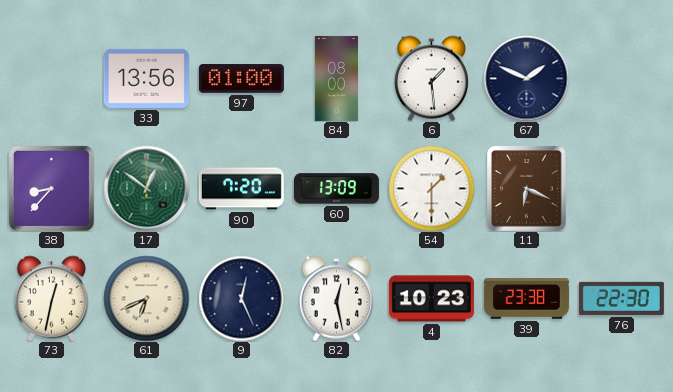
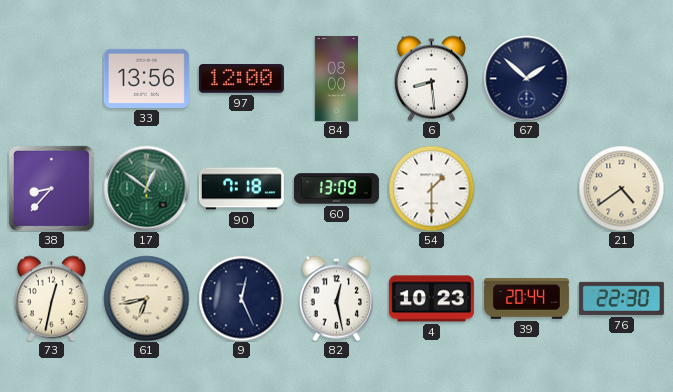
97: 01:00 -> 12:00
6: 1:29 -> 8:29
67: 1:49 -> 1:52
90: 7:20 -> 7:18
11: 6:19 -> none
21: none -> 4:39
61: 6:41 -> 6:43
39: 23:38 -> 20:44
